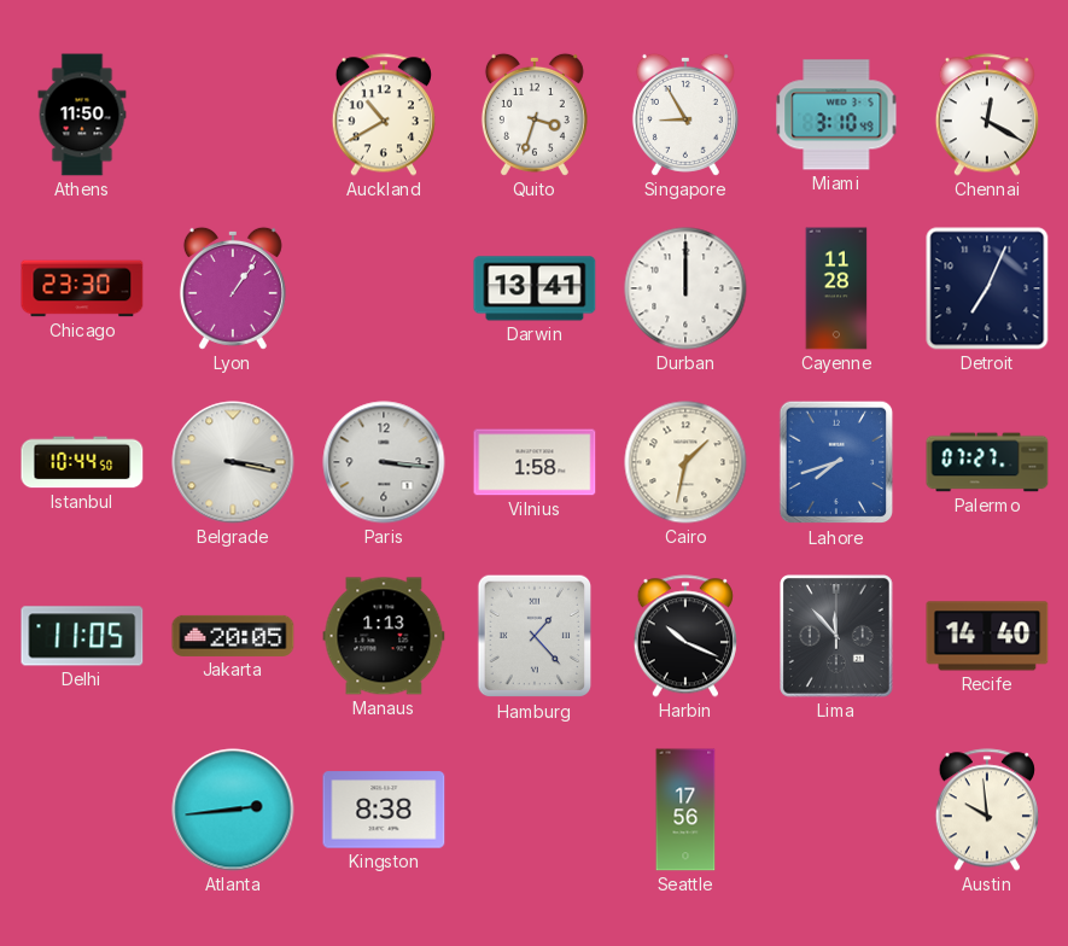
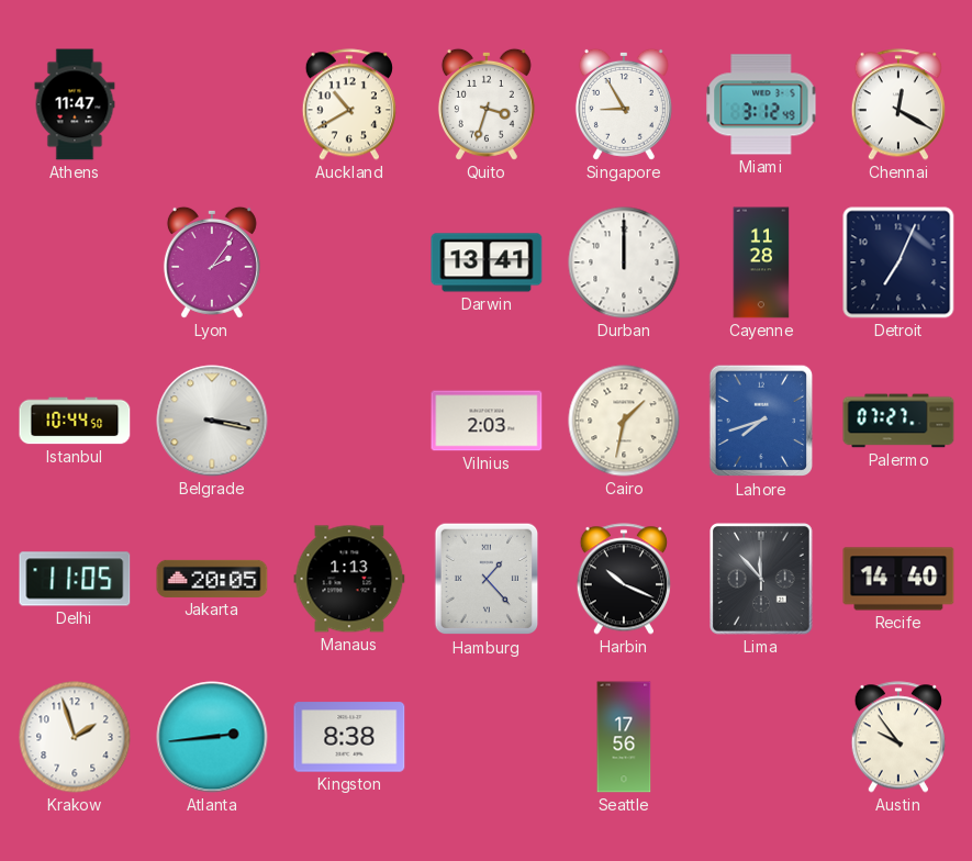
Athens: 11:50 -> 11:47
Miami: 3:10 -> 3:12
Chicago: 23:30 -> none
Lyon: 1:06 -> 2:06
Paris: 3:16 -> none
Vilnius: 1:58 -> 2:03
Krakow: none -> 1:57
Austin: 9:59 -> 9:54
